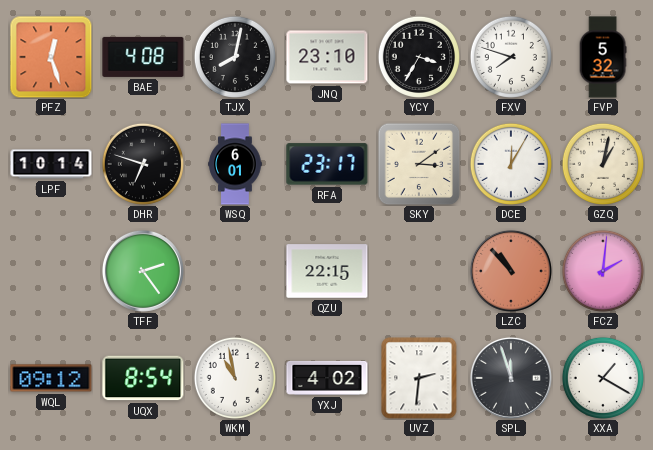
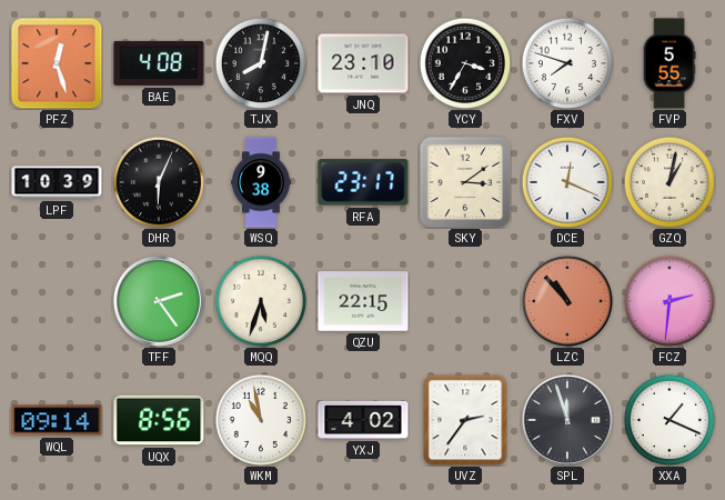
FVP: 5:32 -> 5:55
LPF: 10:14 -> 10:39
DHR: 6:48 -> 6:04
WSQ: 6:01 -> 9:38
DCE: 12:05 -> 12:19
MQQ: none -> 5:33
FCZ: 2:01 -> 2:31
WQL: 09:12 -> 09:14
UQX: 8:54 -> 8:56
UVZ: 2:31 -> 2:36
XXA: 1:20 -> 1:19
